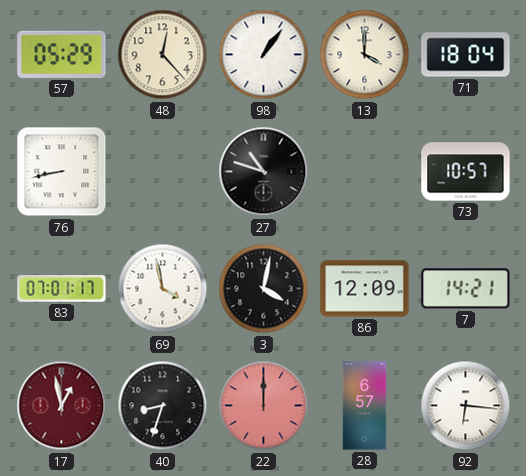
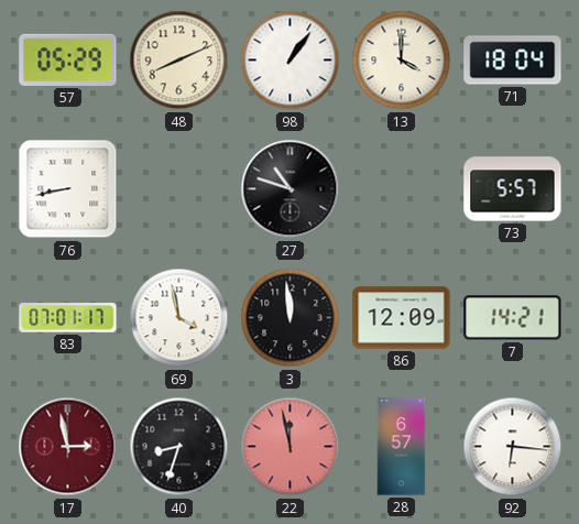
48: 12:23 -> 8:11
73: 10:57 -> 5:57
3: 4:02 -> 11:59
17: 12:58 -> 2:58
22: 12:00 -> 11:58
